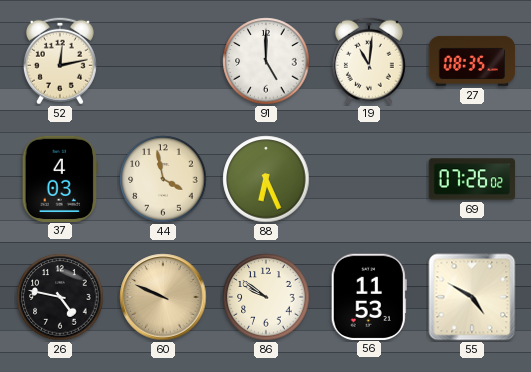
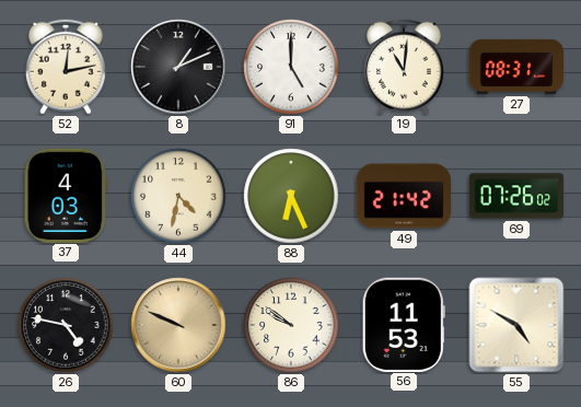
8: none -> 1:11
27: 08:35 -> 08:31
44: 3:58 -> 4:32
49: none -> 21:42
